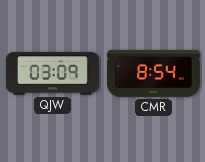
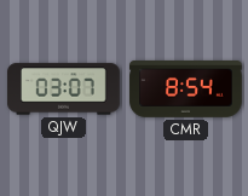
QJW: 03:09 -> 03:07
